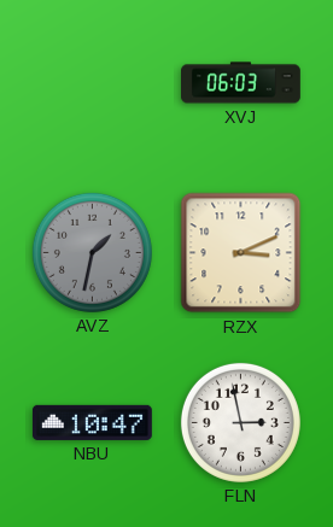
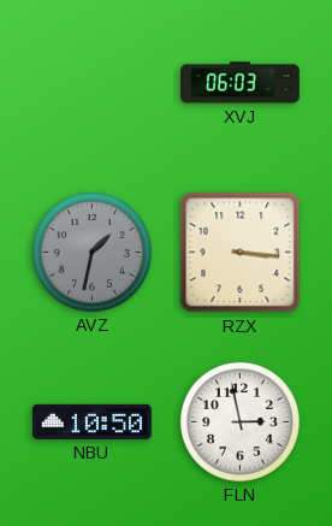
RZX: 3:11 -> 3:16
NBU: 10:47 -> 10:50
